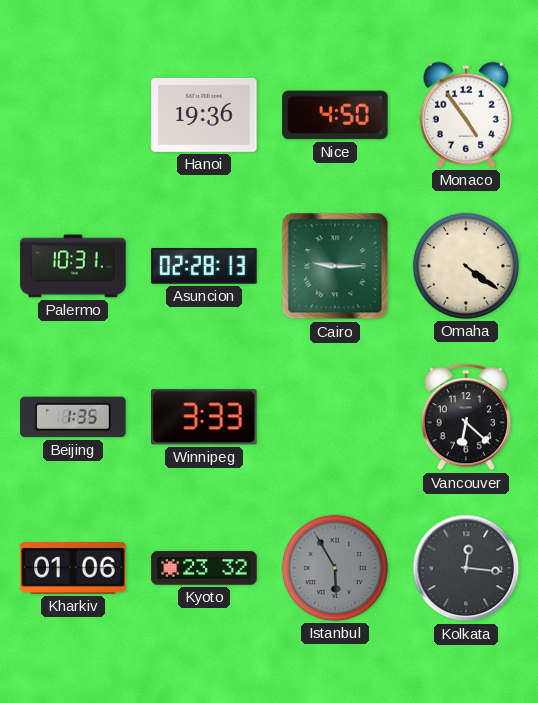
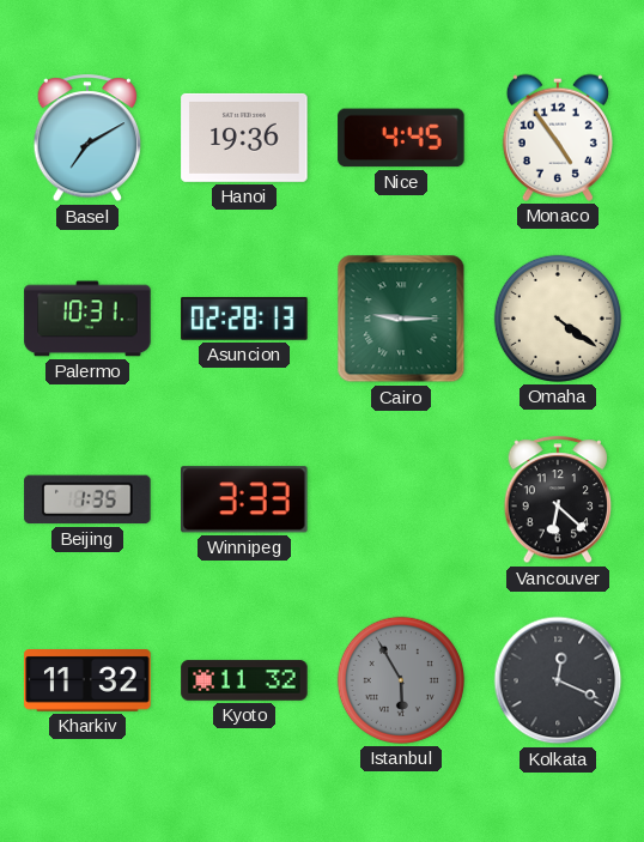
Basel: none -> 7:10
Nice: 4:50 -> 4:45
Kharkiv: 01:06 -> 11:32
Kyoto: 23:32 -> 11:32
Kolkata: 12:16 -> 12:19
